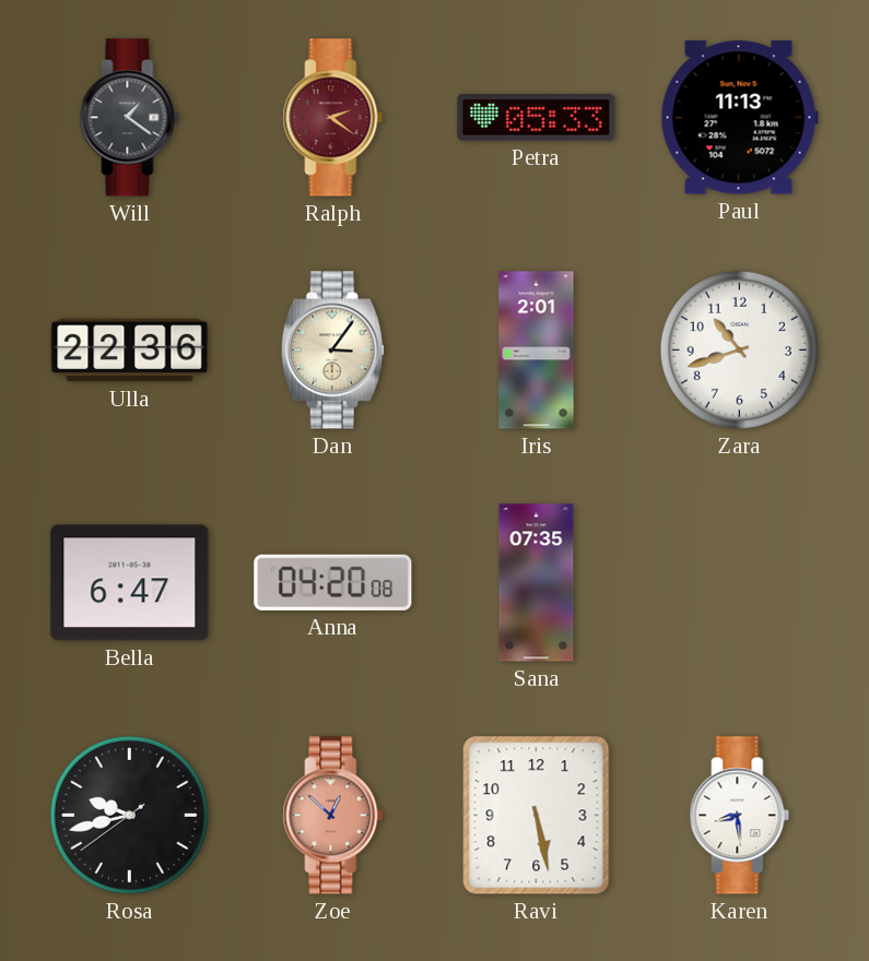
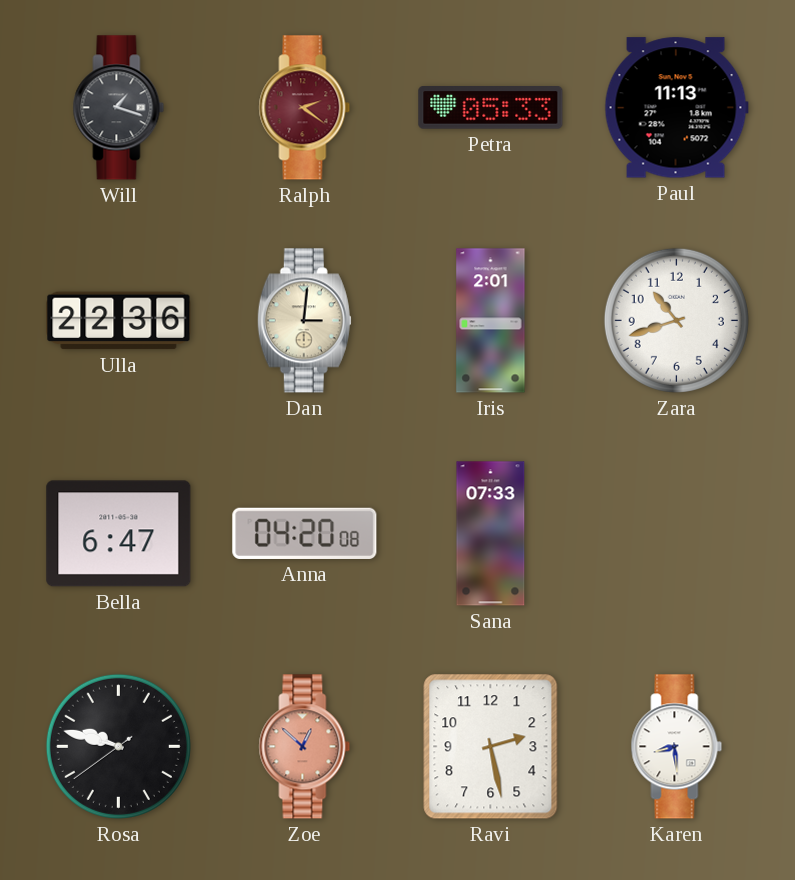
Will: 1:21 -> 1:18
Dan: 3:06 -> 3:01
Sana: 07:35 -> 07:33
Rosa: 9:42 -> 9:47
Ravi: 5:28 -> 2:28
